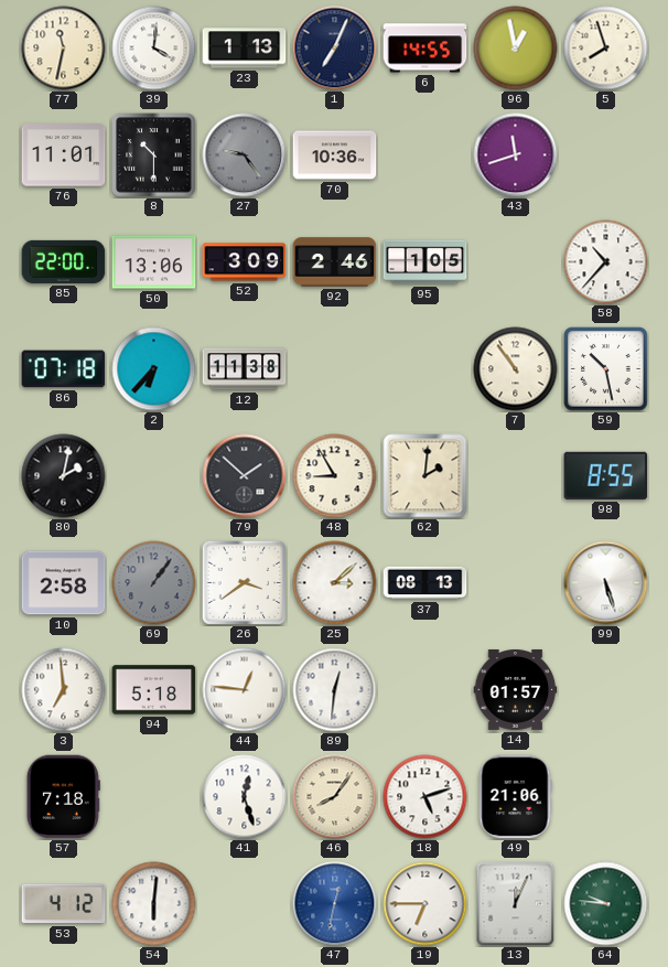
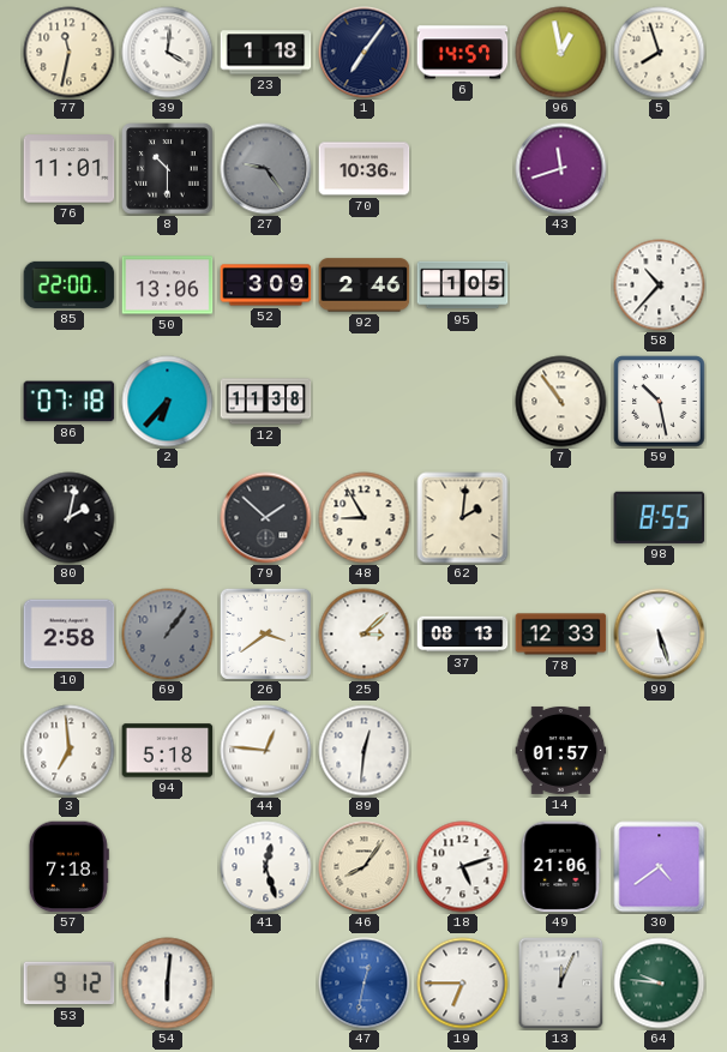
23: 1:13 -> 1:18
1: 7:04 -> 7:06
6: 14:55 -> 14:57
78: none -> 12:33
30: none -> 4:39
53: 4:12 -> 9:12
